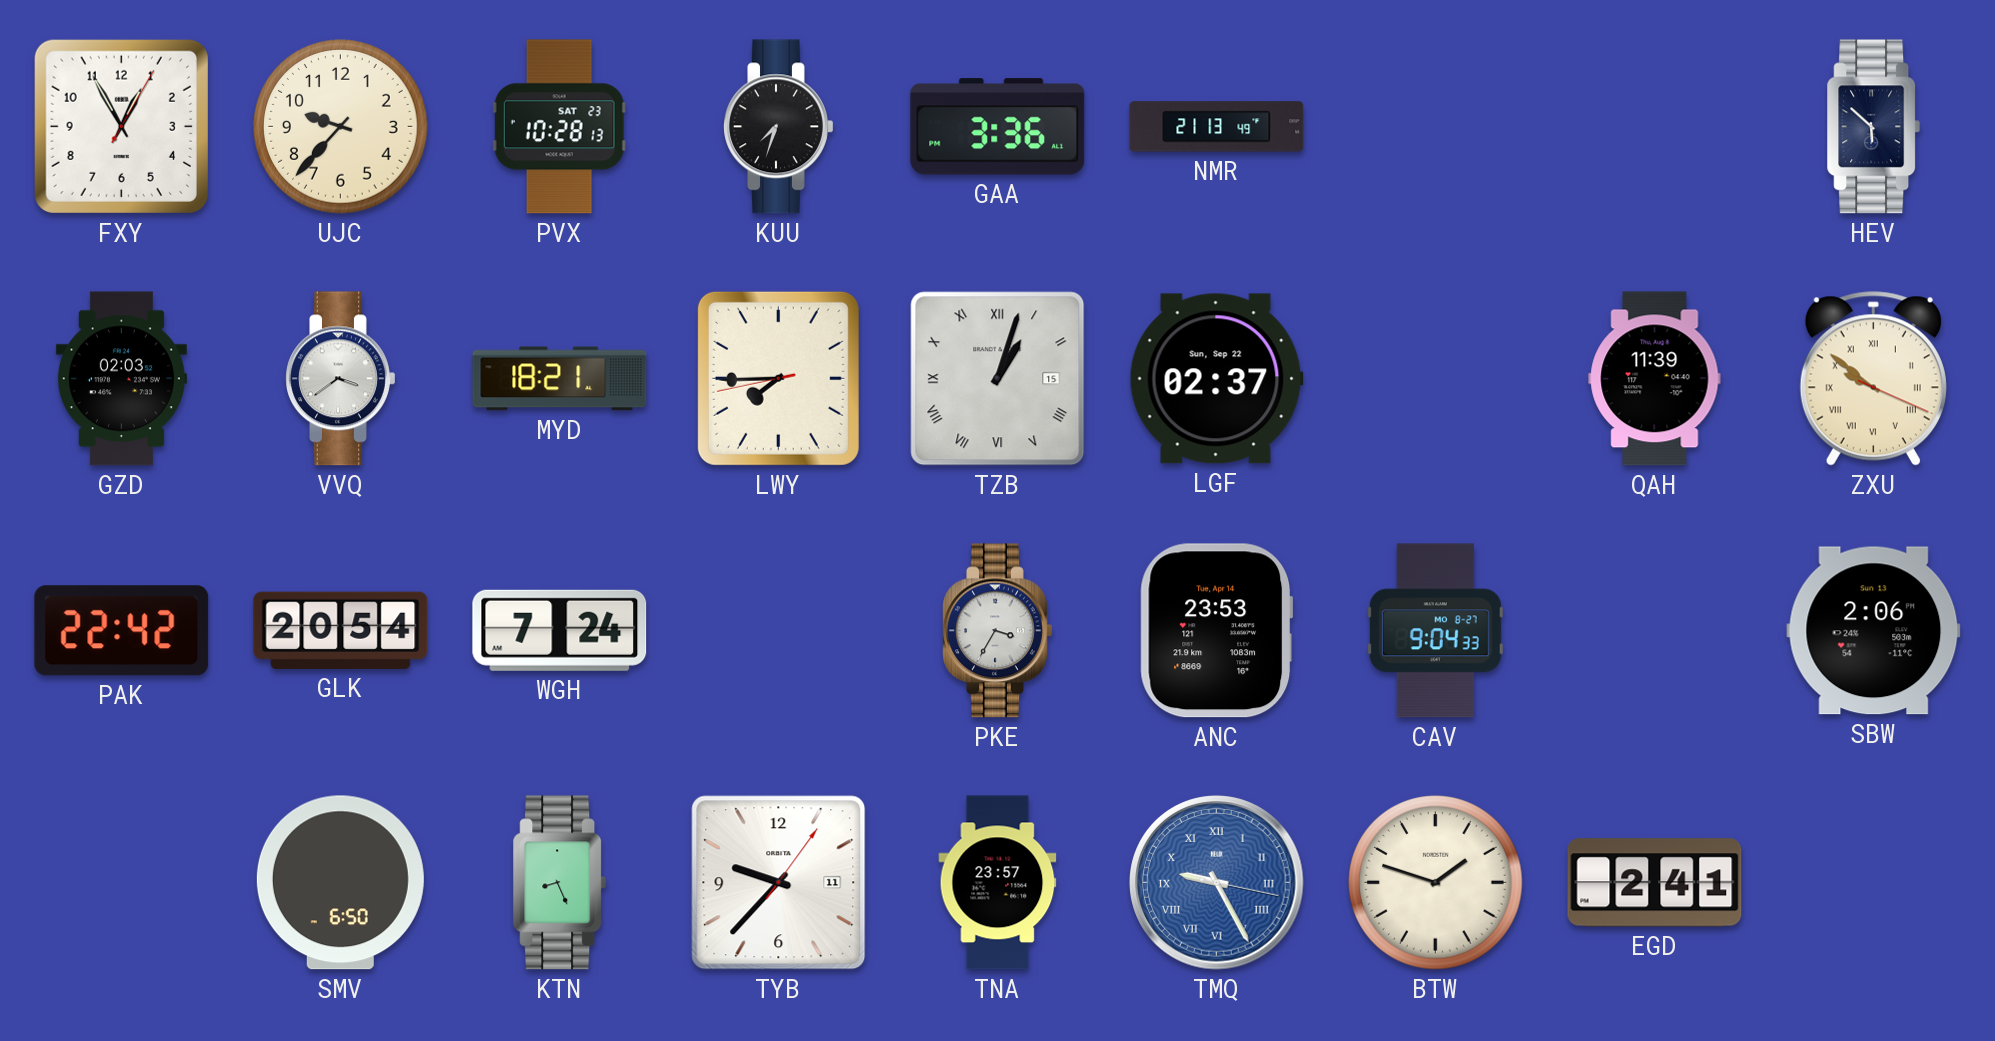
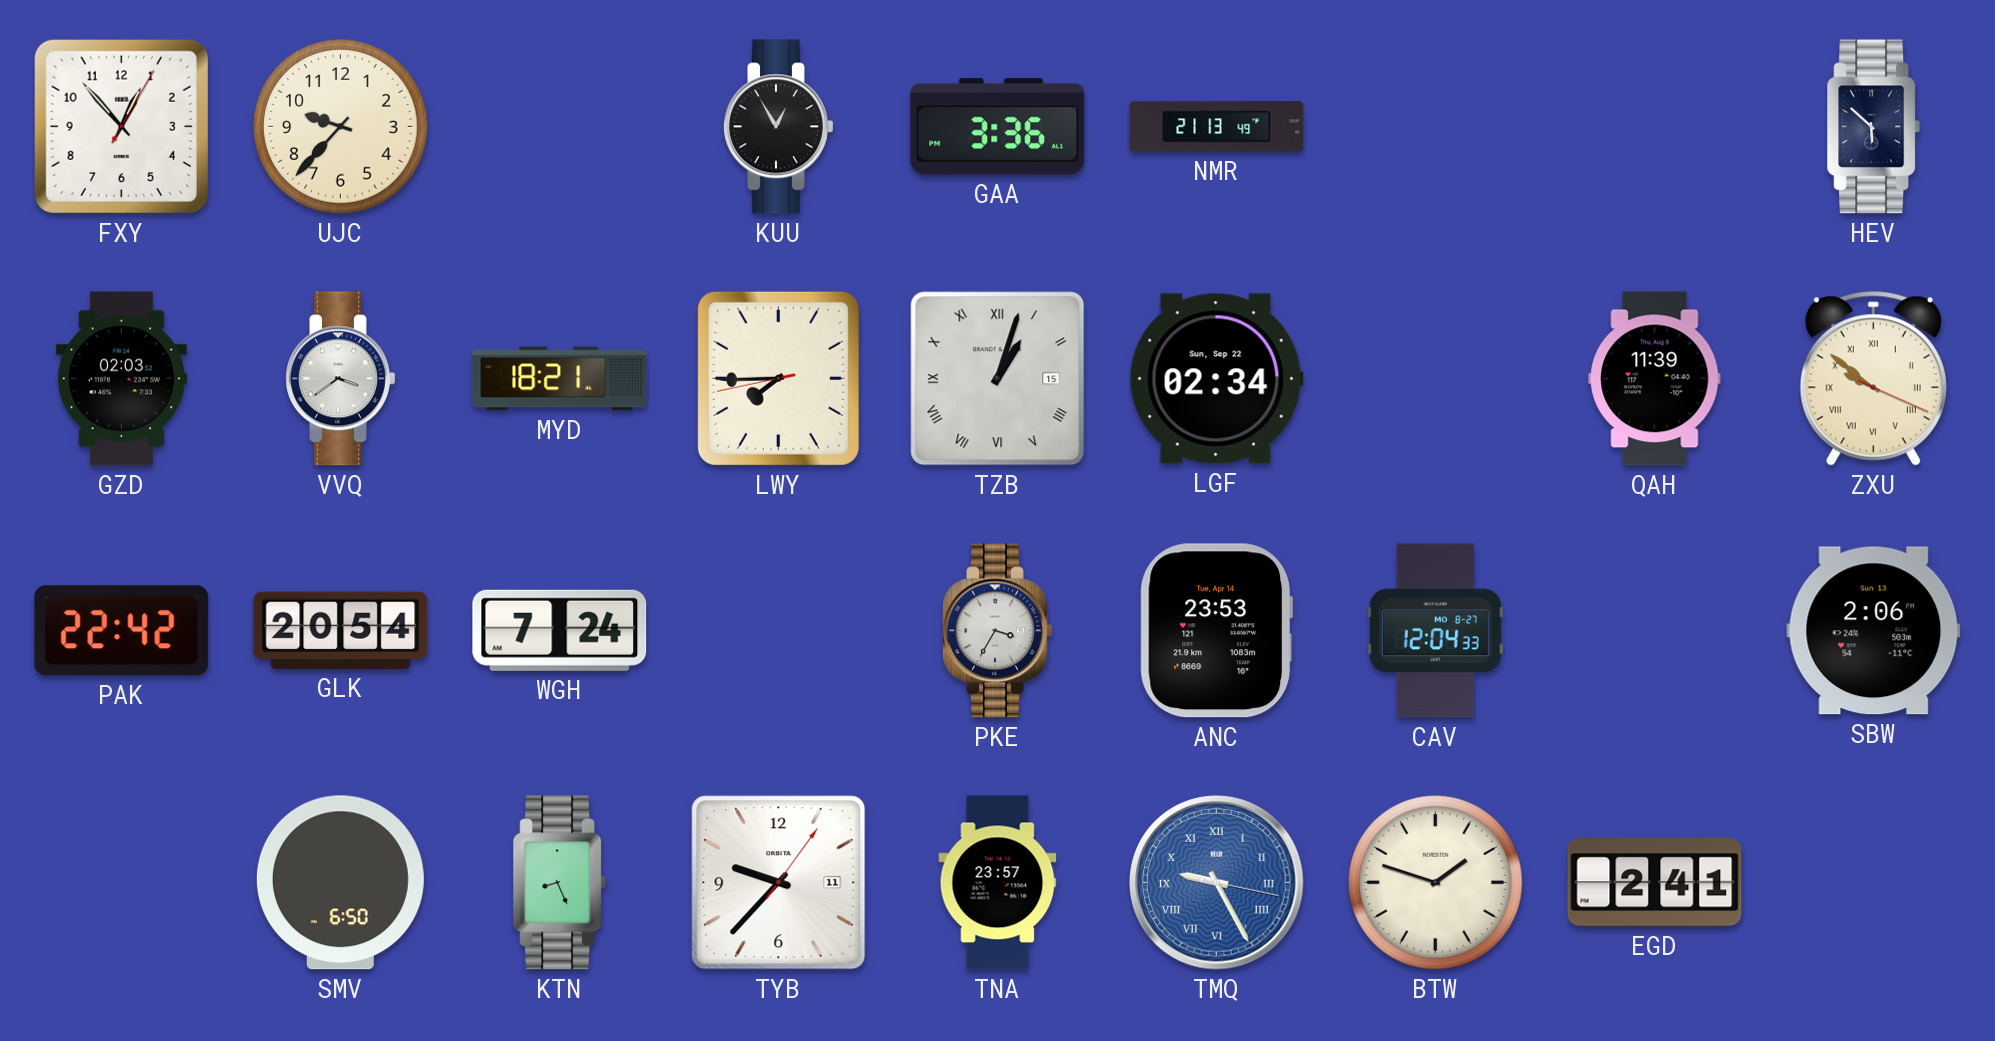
FXY: 12:55 -> 12:53
PVX: 10:28 -> none
KUU: 7:33 -> 12:55
LGF: 02:37 -> 02:34
CAV: 9:04 -> 12:04
